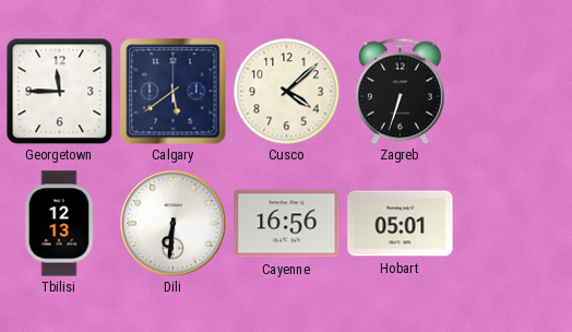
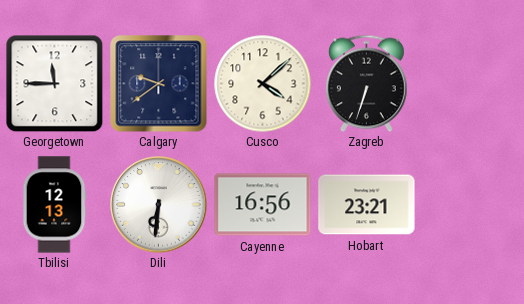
Calgary: 5:39 -> 9:39
Hobart: 05:01 -> 23:21
